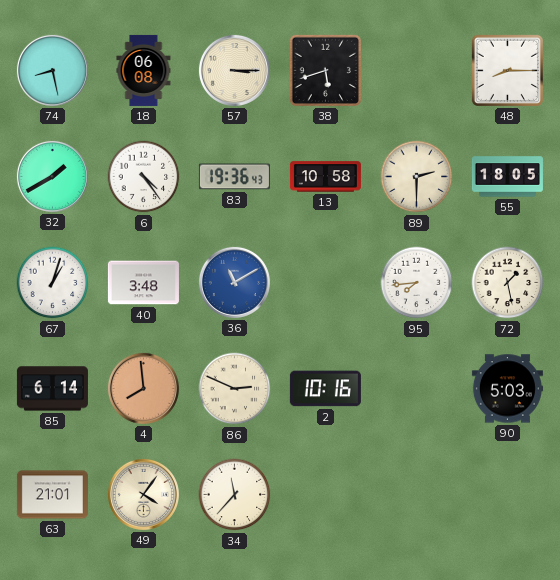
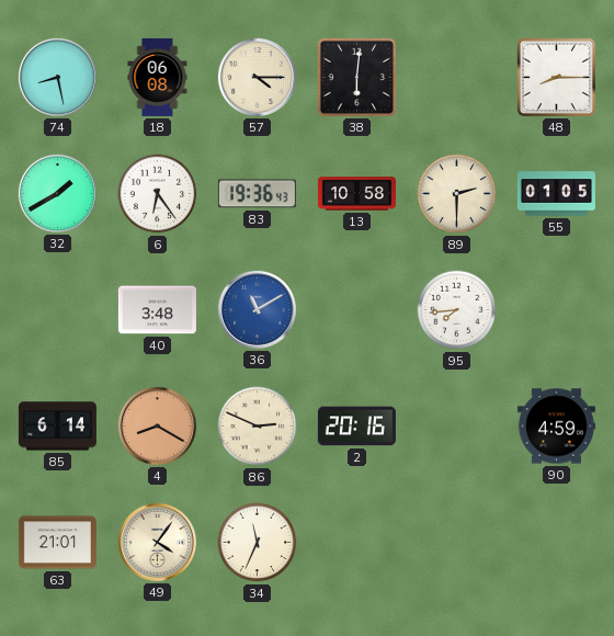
57: 3:15 -> 4:15
38: 5:42 -> 6:01
6: 4:24 -> 6:24
55: 18:05 -> 01:05
67: 1:03 -> none
72: 1:28 -> none
4: 7:59 -> 8:20
2: 10:16 -> 20:16
90: 5:03 -> 4:59
34: 11:37 -> 11:34
